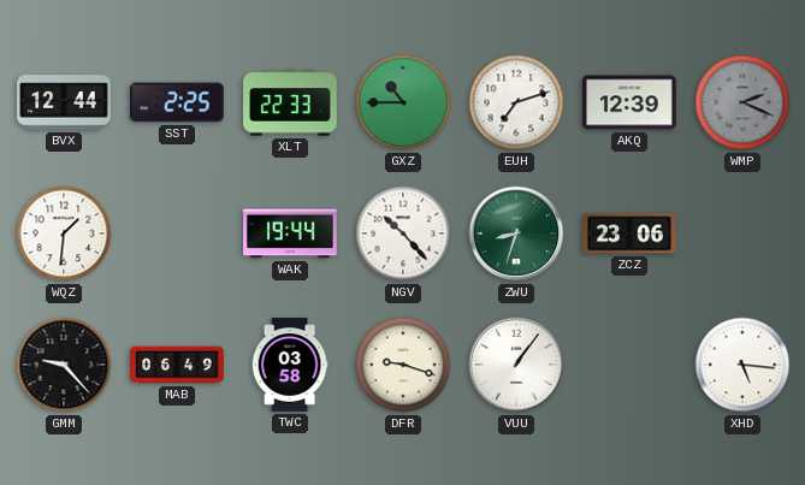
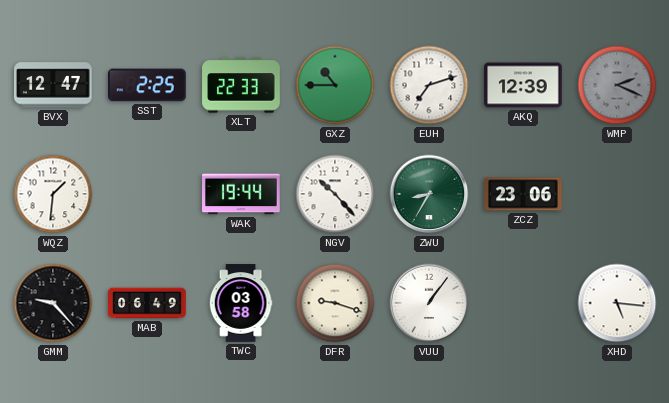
BVX: 12:44 -> 12:47
ZWU: 8:33 -> 8:35
